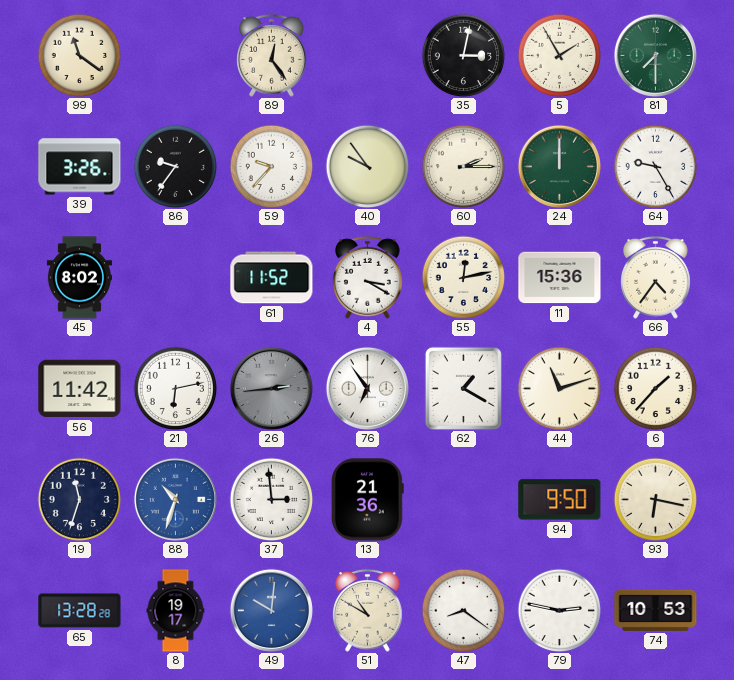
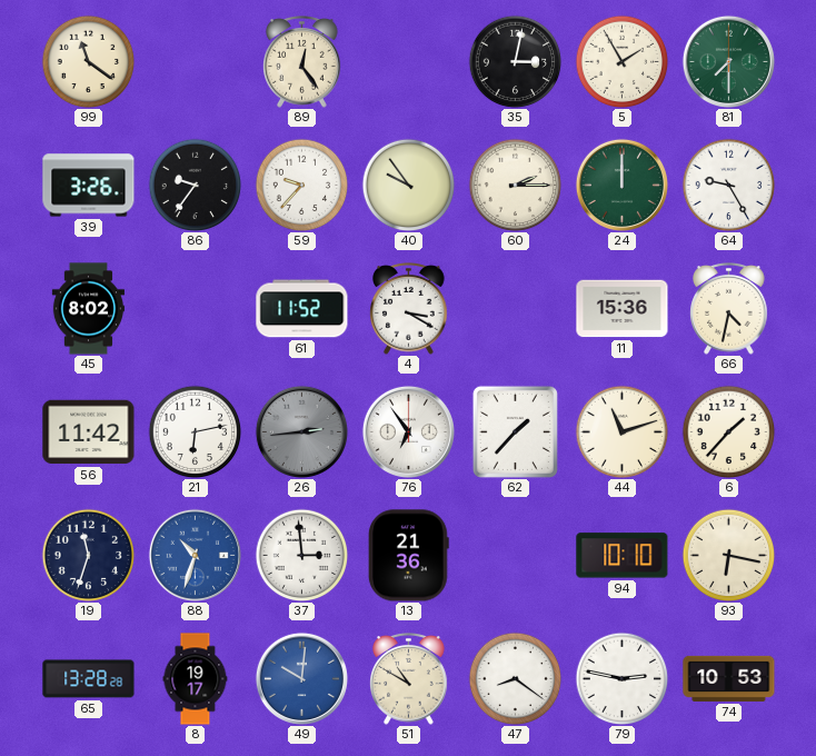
55: 12:13 -> none
66: 4:36 -> 4:32
62: 1:20 -> 1:37
94: 9:50 -> 10:10
